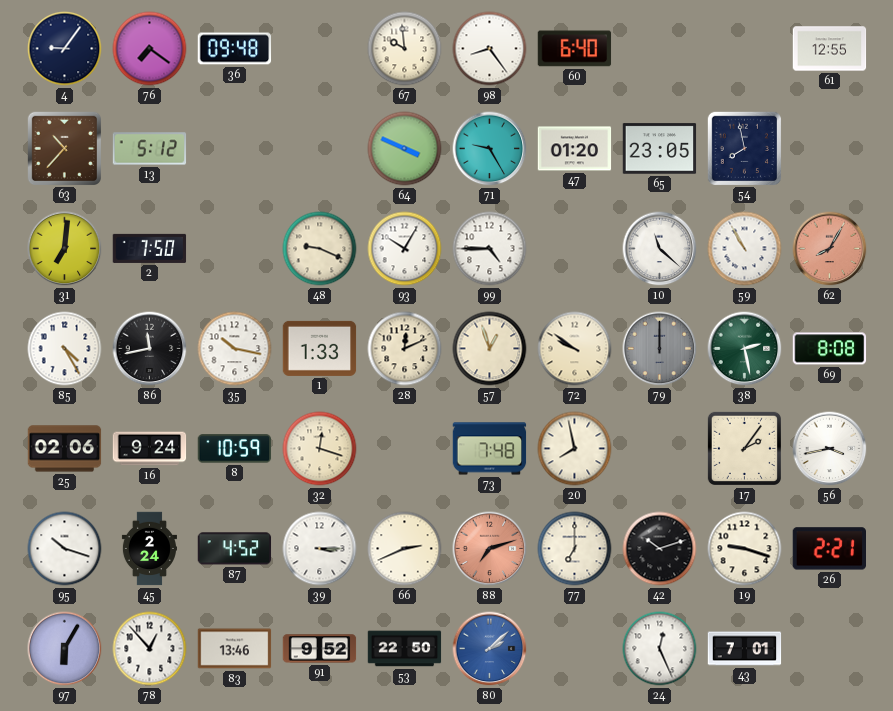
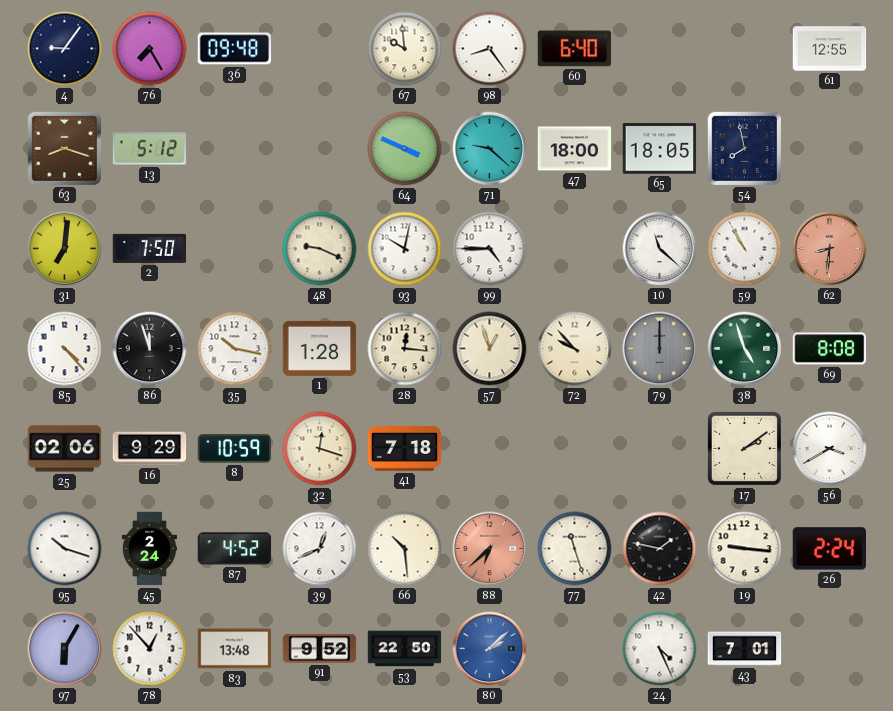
76: 7:21 -> 7:25
63: 10:37 -> 8:18
71: 9:25 -> 9:22
47: 01:20 -> 18:00
65: 23:05 -> 18:05
93: 10:05 -> 10:02
62: 8:05 -> 8:31
85: 4:25 -> 4:23
86: 11:43 -> 11:57
1: 1:33 -> 1:28
28: 12:11 -> 12:16
72: 9:51 -> 9:53
38: 2:28 -> 4:57
16: 9:24 -> 9:29
41: none -> 7:18
73: 7:48 -> none
20: 7:58 -> none
17: 2:06 -> 2:09
56: 3:43 -> 3:40
39: 3:15 -> 12:41
66: 2:41 -> 10:29
88: 7:12 -> 6:38
77: 7:00 -> 11:27
42: 10:12 -> 1:47
19: 9:18 -> 9:16
26: 2:21 -> 2:24
83: 13:46 -> 13:48
24: 12:26 -> 4:26
